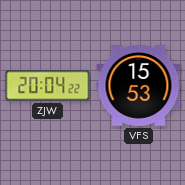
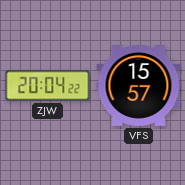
VFS: 15:53 -> 15:57
